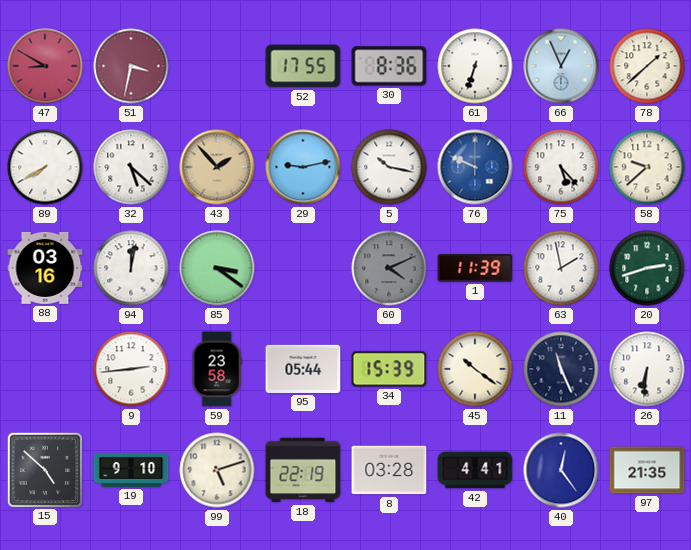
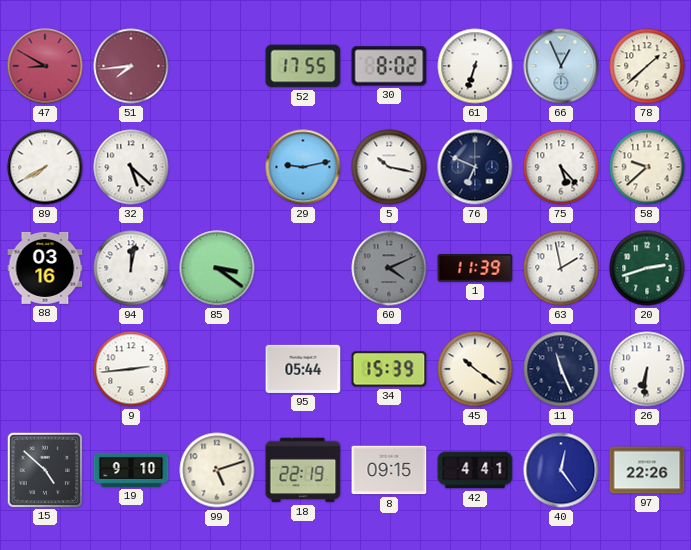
51: 3:32 -> 7:44
30: 8:36 -> 8:02
43: 1:53 -> none
76: 9:49 -> 6:49
76 dial: blue -> navy
59: 23:58 -> none
8: 03:28 -> 09:15
97: 21:35 -> 22:26
